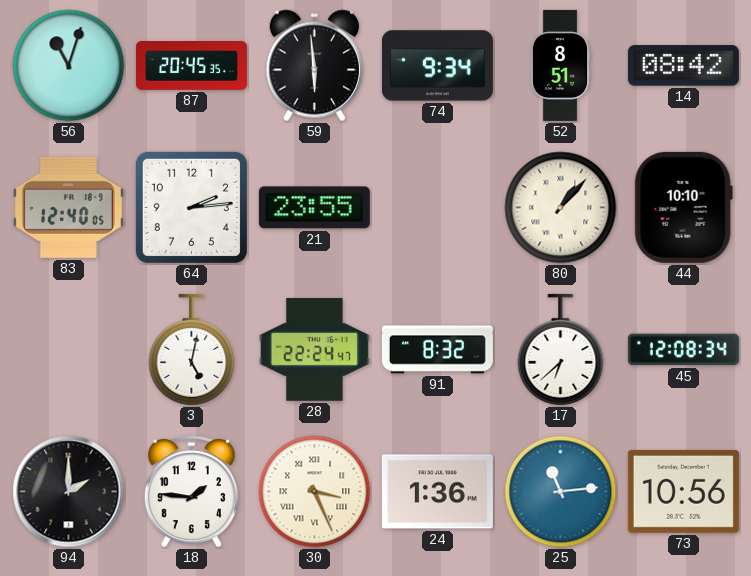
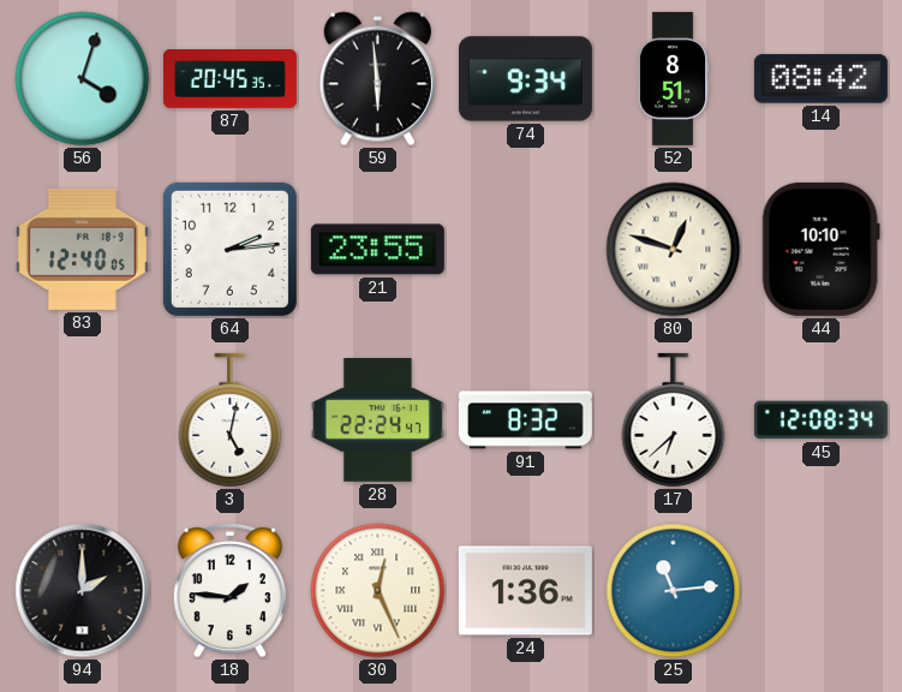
56: 11:03 -> 4:03
80: 1:07 -> 12:48
30: 3:26 -> 12:26
73: 10:56 -> none
